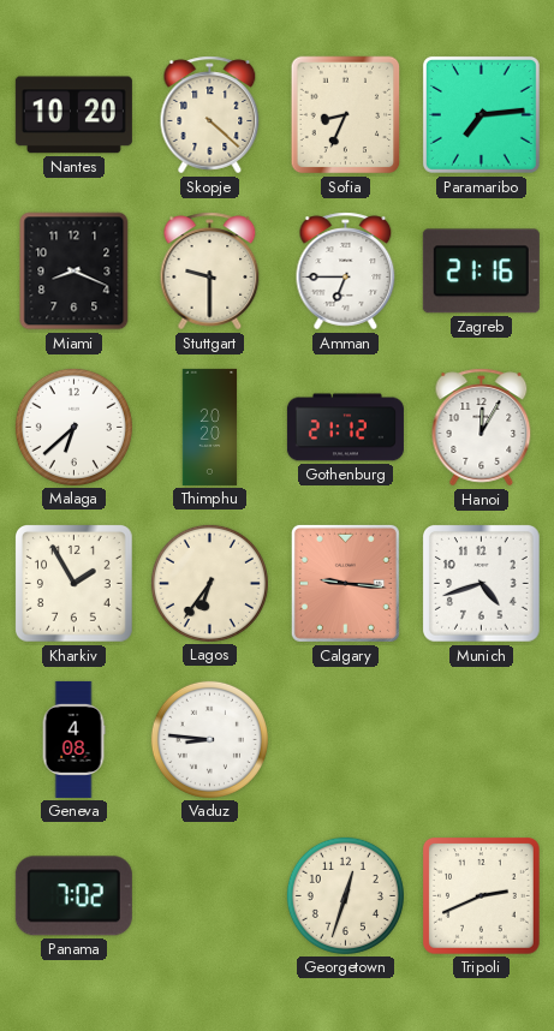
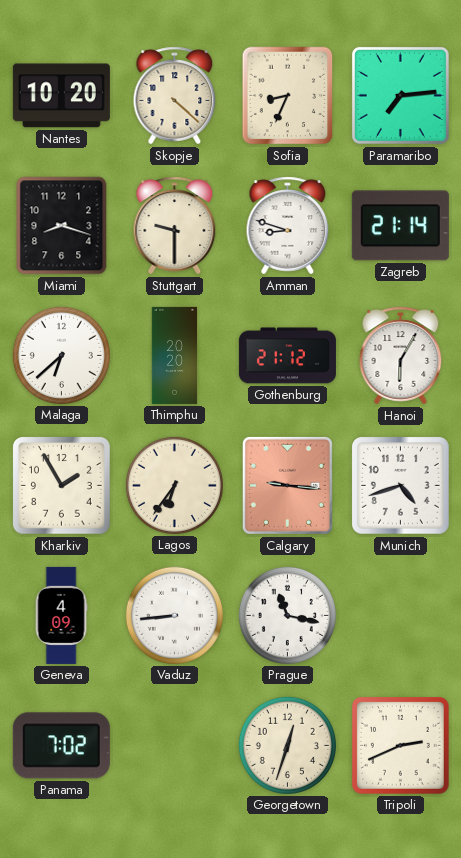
Miami: 8:19 -> 8:18
Amman: 6:45 -> 8:48
Zagreb: 21:16 -> 21:14
Hanoi: 12:05 -> 6:05
Geneva: 4:08 -> 4:09
Vaduz: 8:46 -> 8:44
Prague: none -> 11:17
